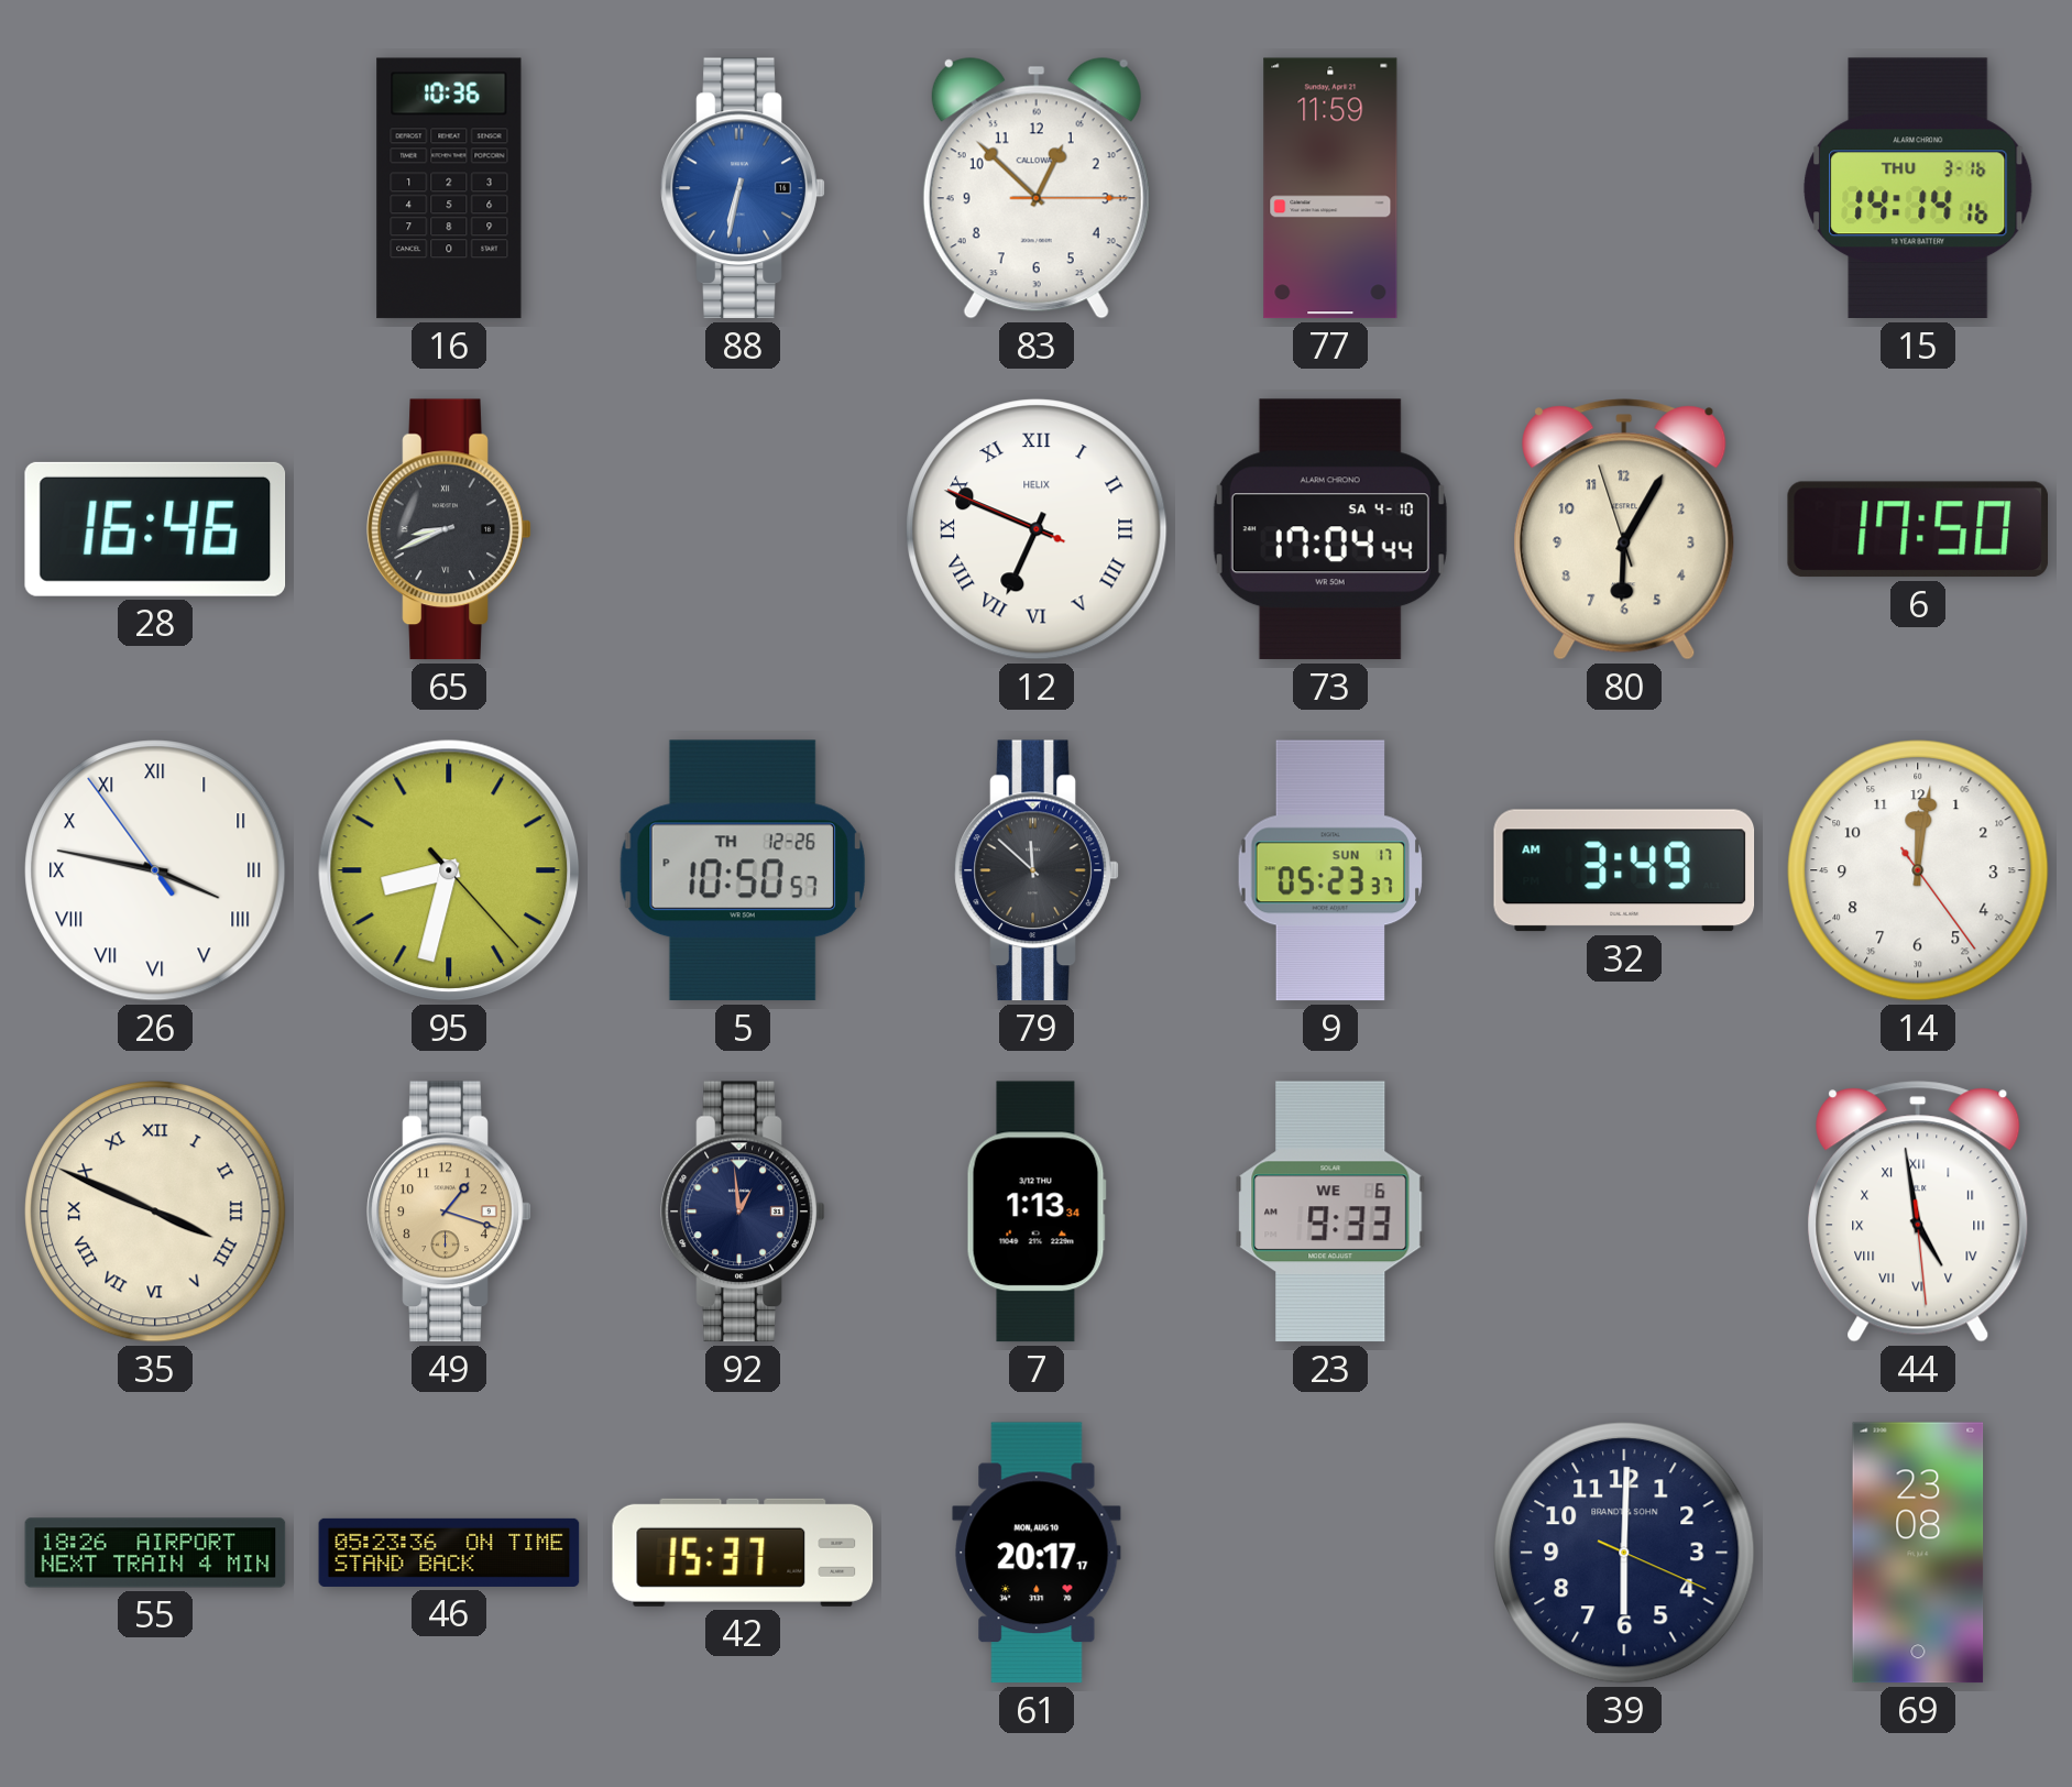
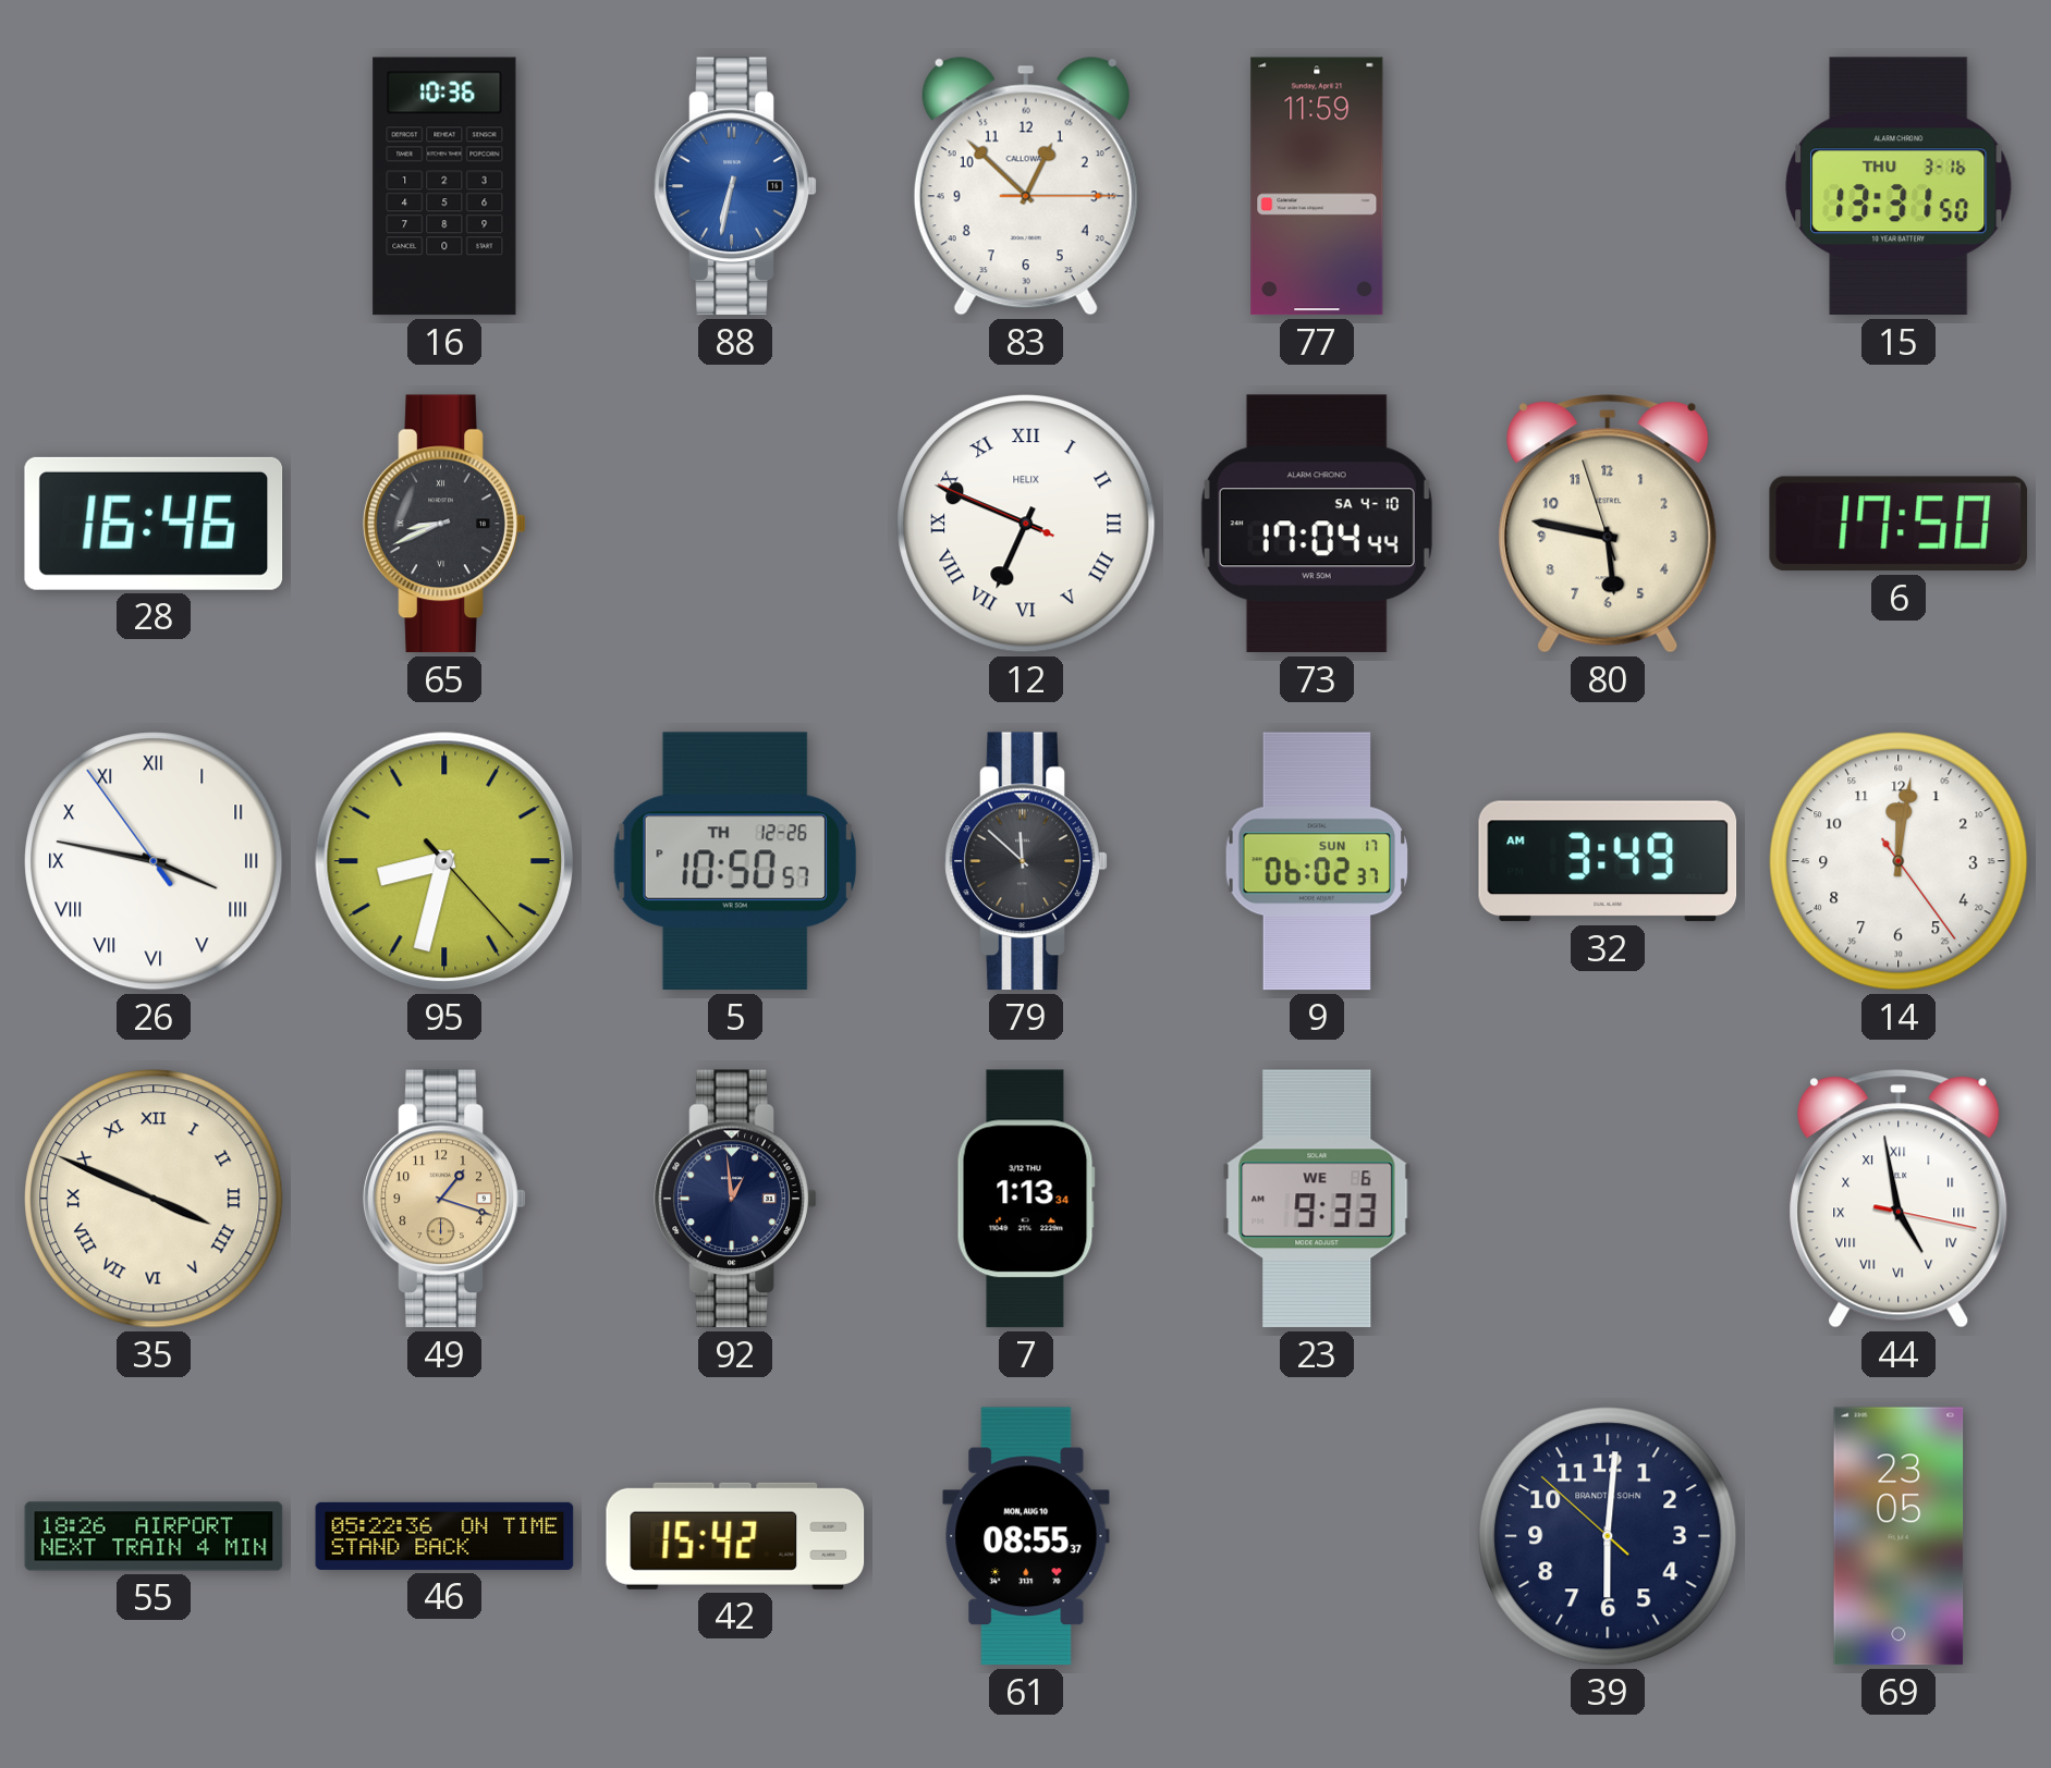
15: 14:14 -> 13:31
80: 6:04 -> 5:46
9: 05:23 -> 06:02
44: 4:58:29 -> 4:58:17
46: 05:23 -> 05:22
42: 15:37 -> 15:42
61: 20:17 -> 08:55
39: 6:00:19 -> 6:00:52
69: 23:08 -> 23:05
